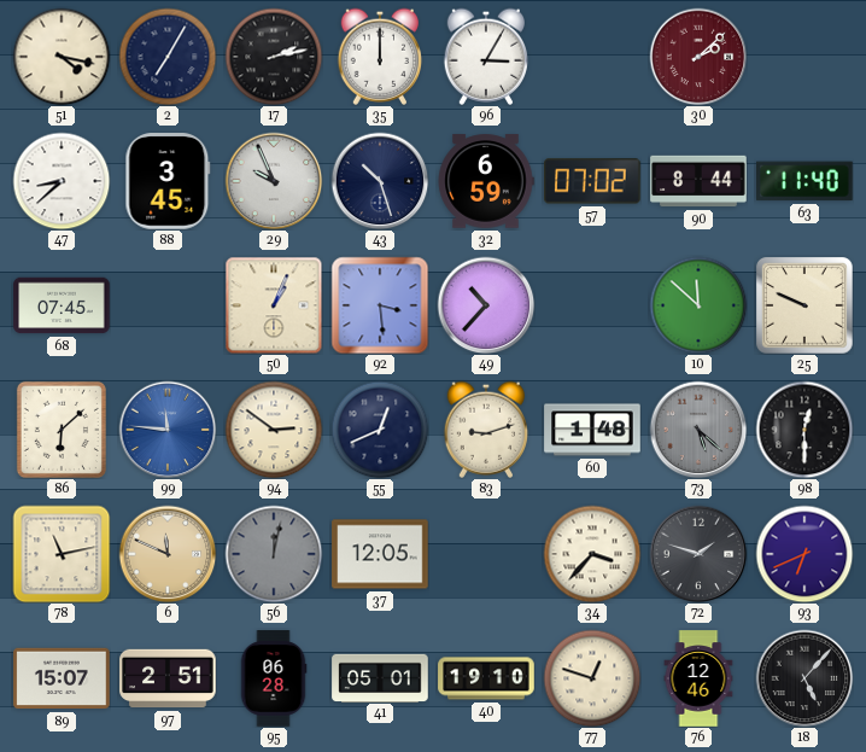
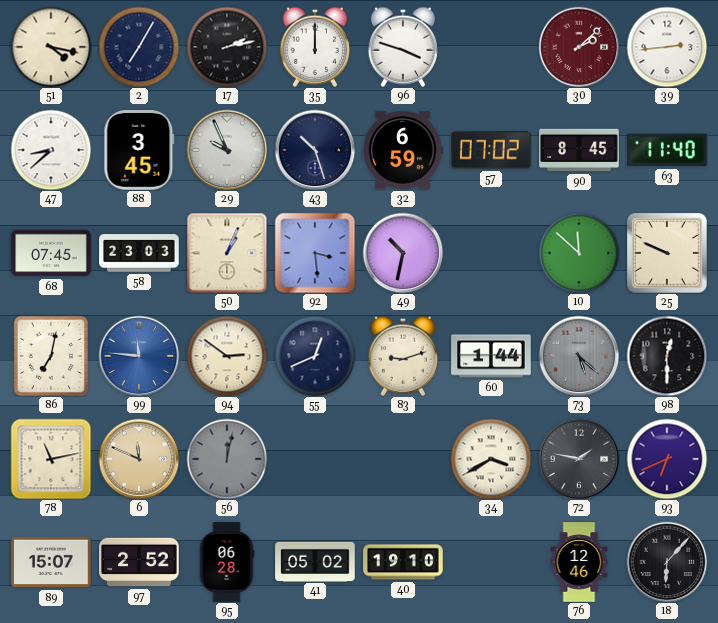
96: 3:05 -> 3:48
39: none -> 2:44
90: 8:44 -> 8:45
58: none -> 23:03
49: 10:37 -> 10:32
86: 6:08 -> 7:02
60: 1:48 -> 1:44
37: 12:05 -> none
34: 3:37 -> 3:40
72: 1:48 -> 1:47
97: 2:51 -> 2:52
41: 05:01 -> 05:02
77: 12:48 -> none
18: 5:07 -> 6:07
